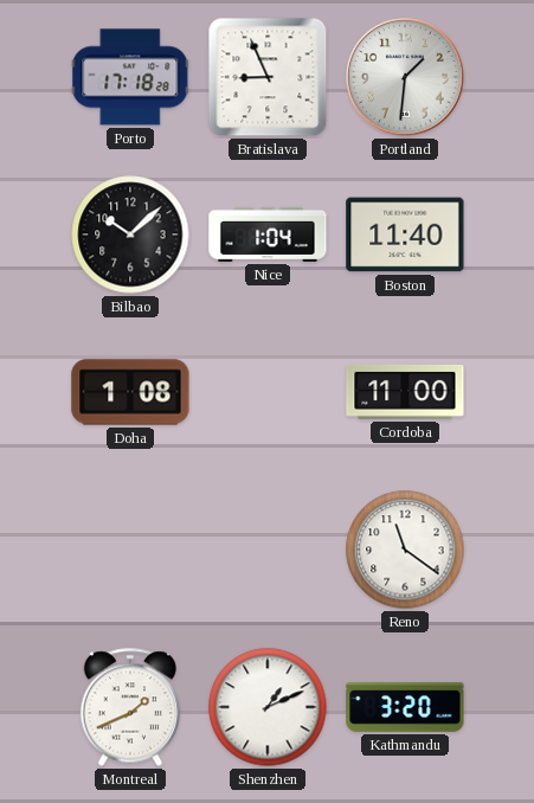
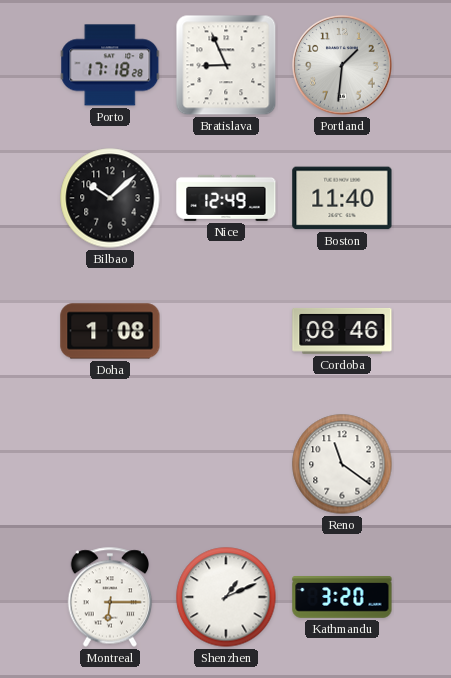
Nice: 1:04 -> 12:49
Cordoba: 11:00 -> 08:46
Montreal: 1:41 -> 6:15
